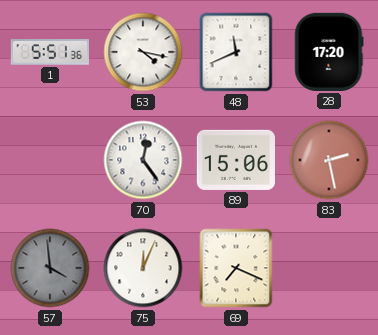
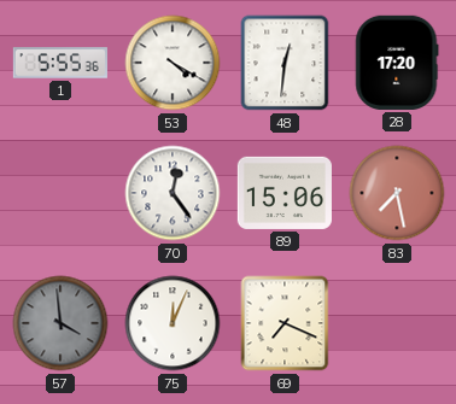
1: 5:51 -> 5:55
53: 4:17 -> 4:20
48: 11:41 -> 12:31
83: 2:28 -> 7:28
